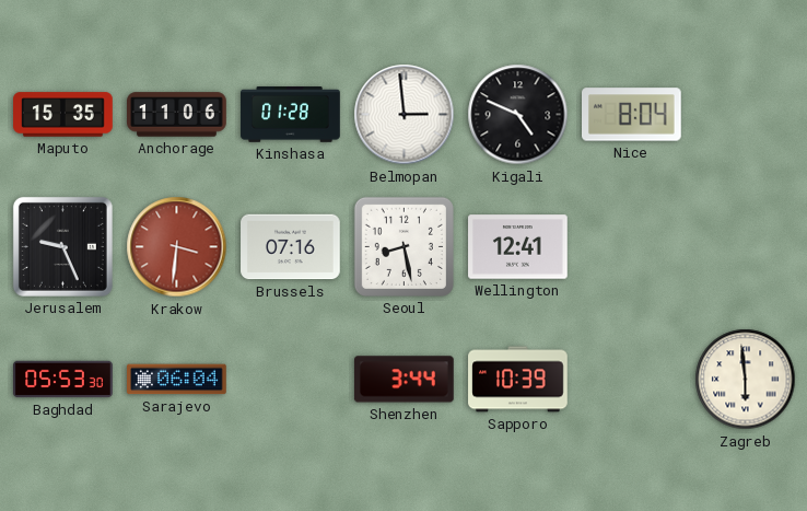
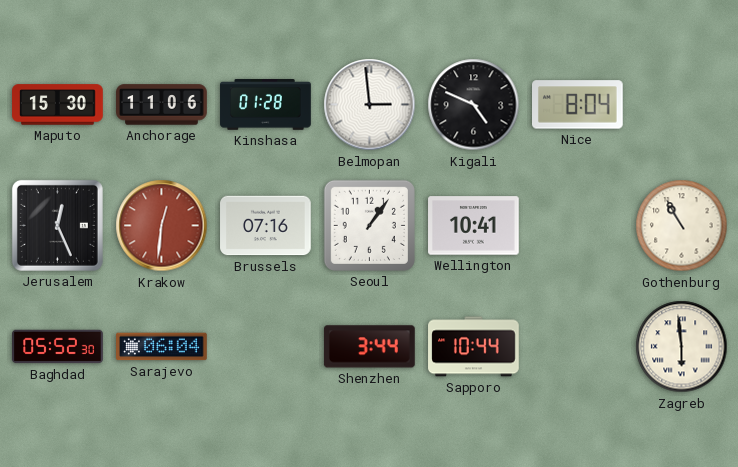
Maputo: 15:35 -> 15:30
Jerusalem: 9:26 -> 12:26
Krakow: 3:31 -> 12:31
Seoul: 8:28 -> 1:06
Wellington: 12:41 -> 10:41
Gothenburg: none -> 10:55
Baghdad: 05:53 -> 05:52
Sapporo: 10:39 -> 10:44
